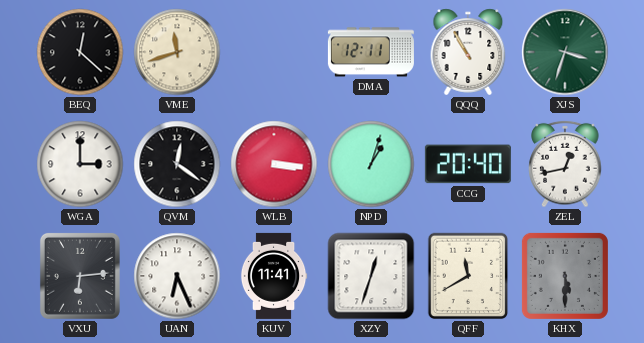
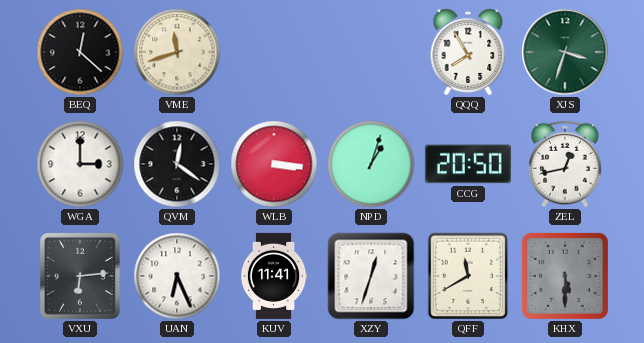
DMA: 12:11 -> none
QQQ: 10:55 -> 7:55
CCG: 20:40 -> 20:50
